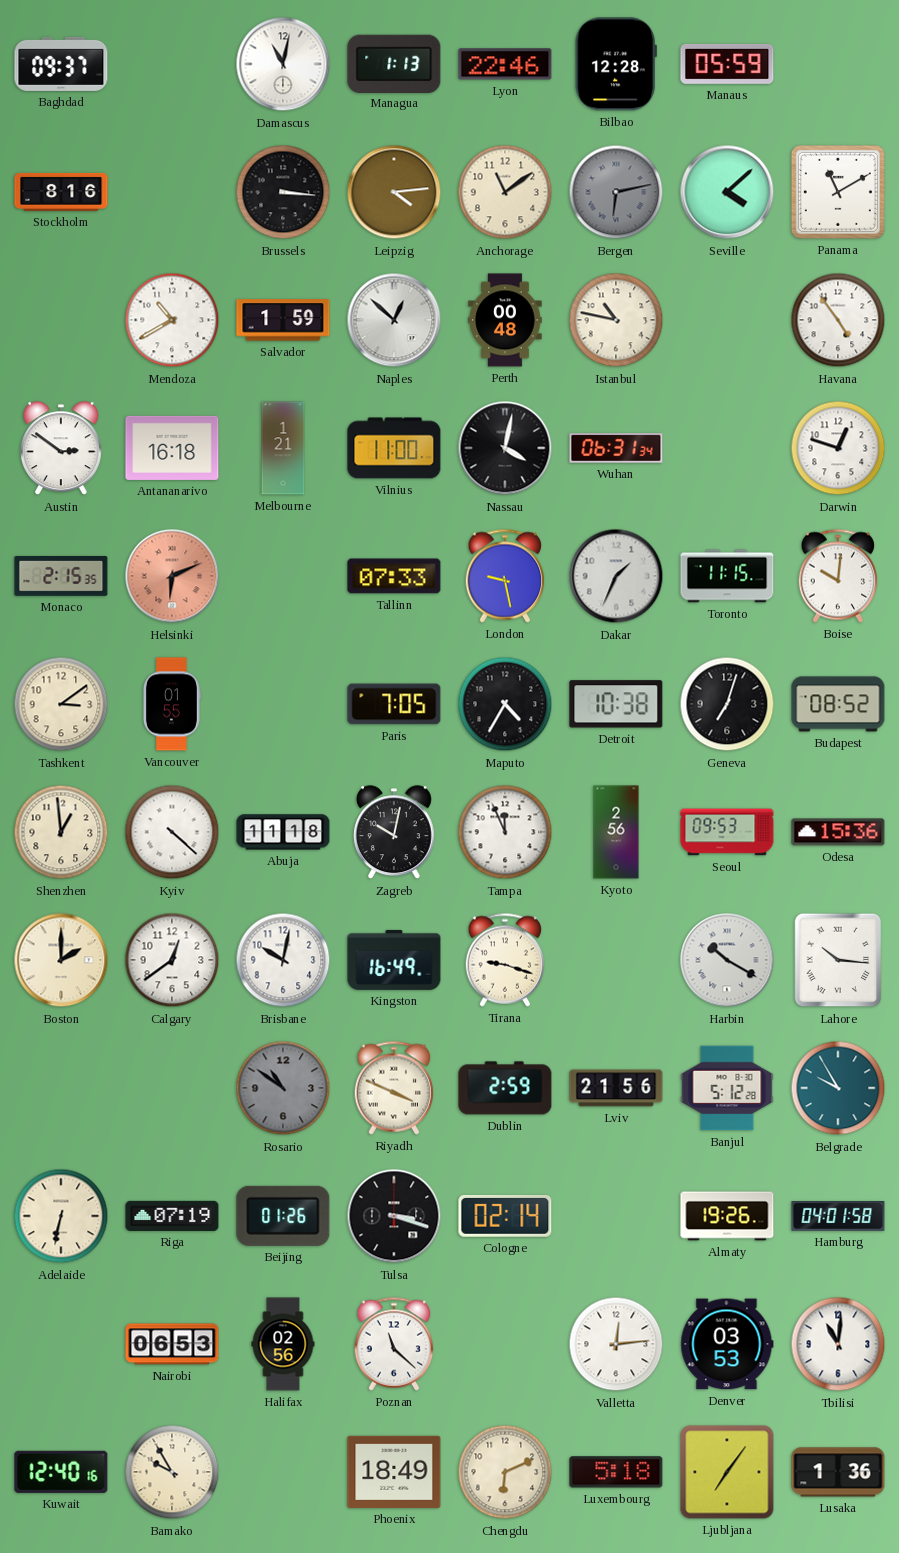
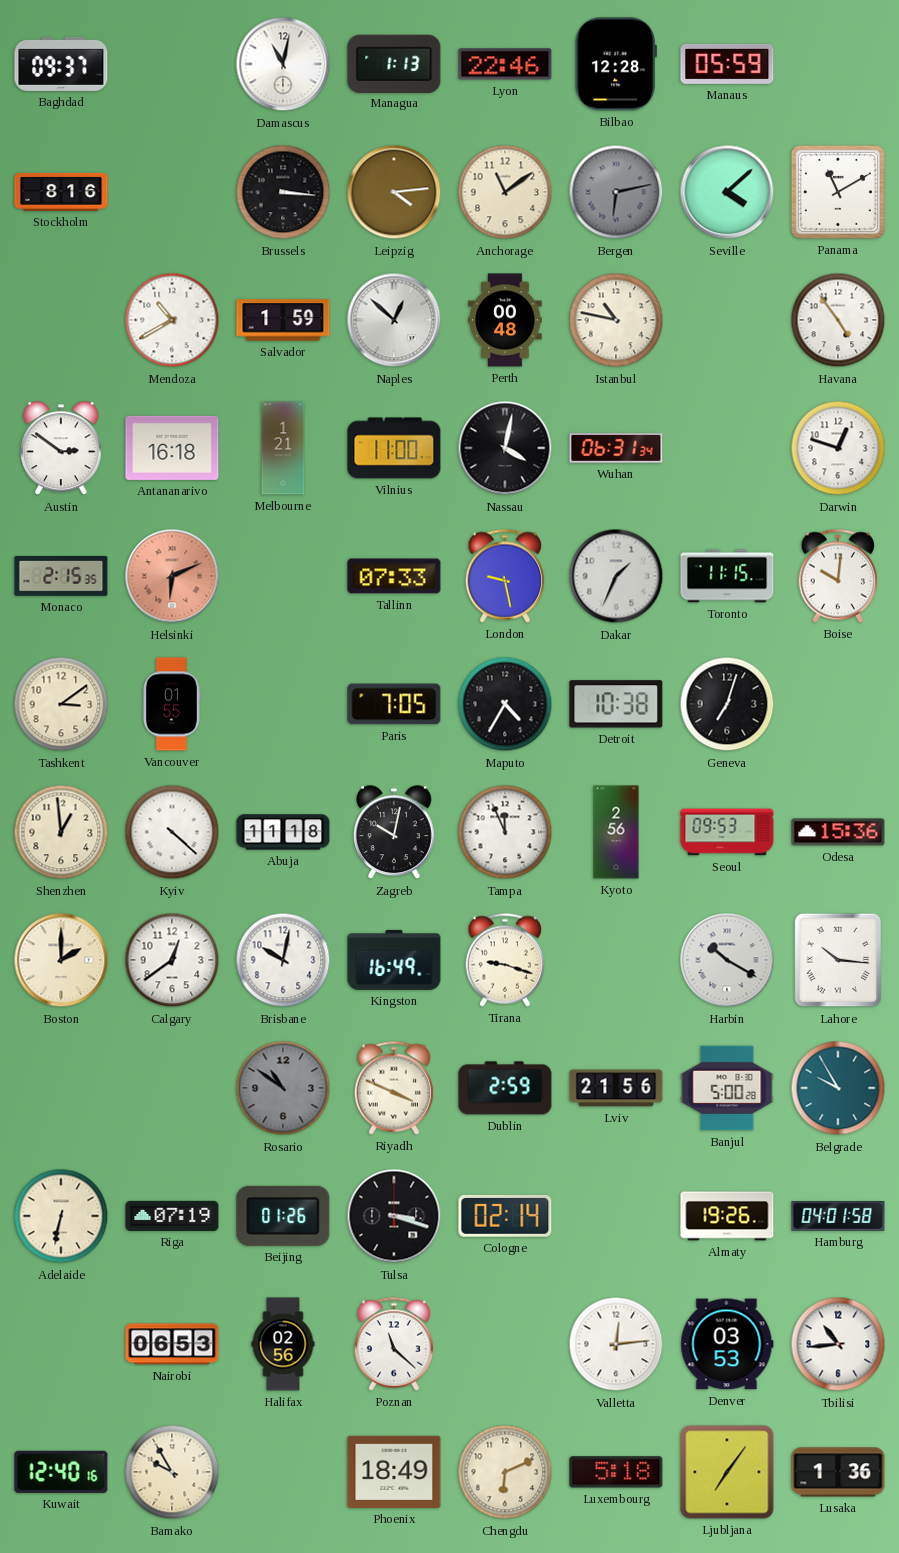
Budapest: 08:52 -> none
Banjul: 5:12 -> 5:00
Tbilisi: 11:01 -> 10:44
